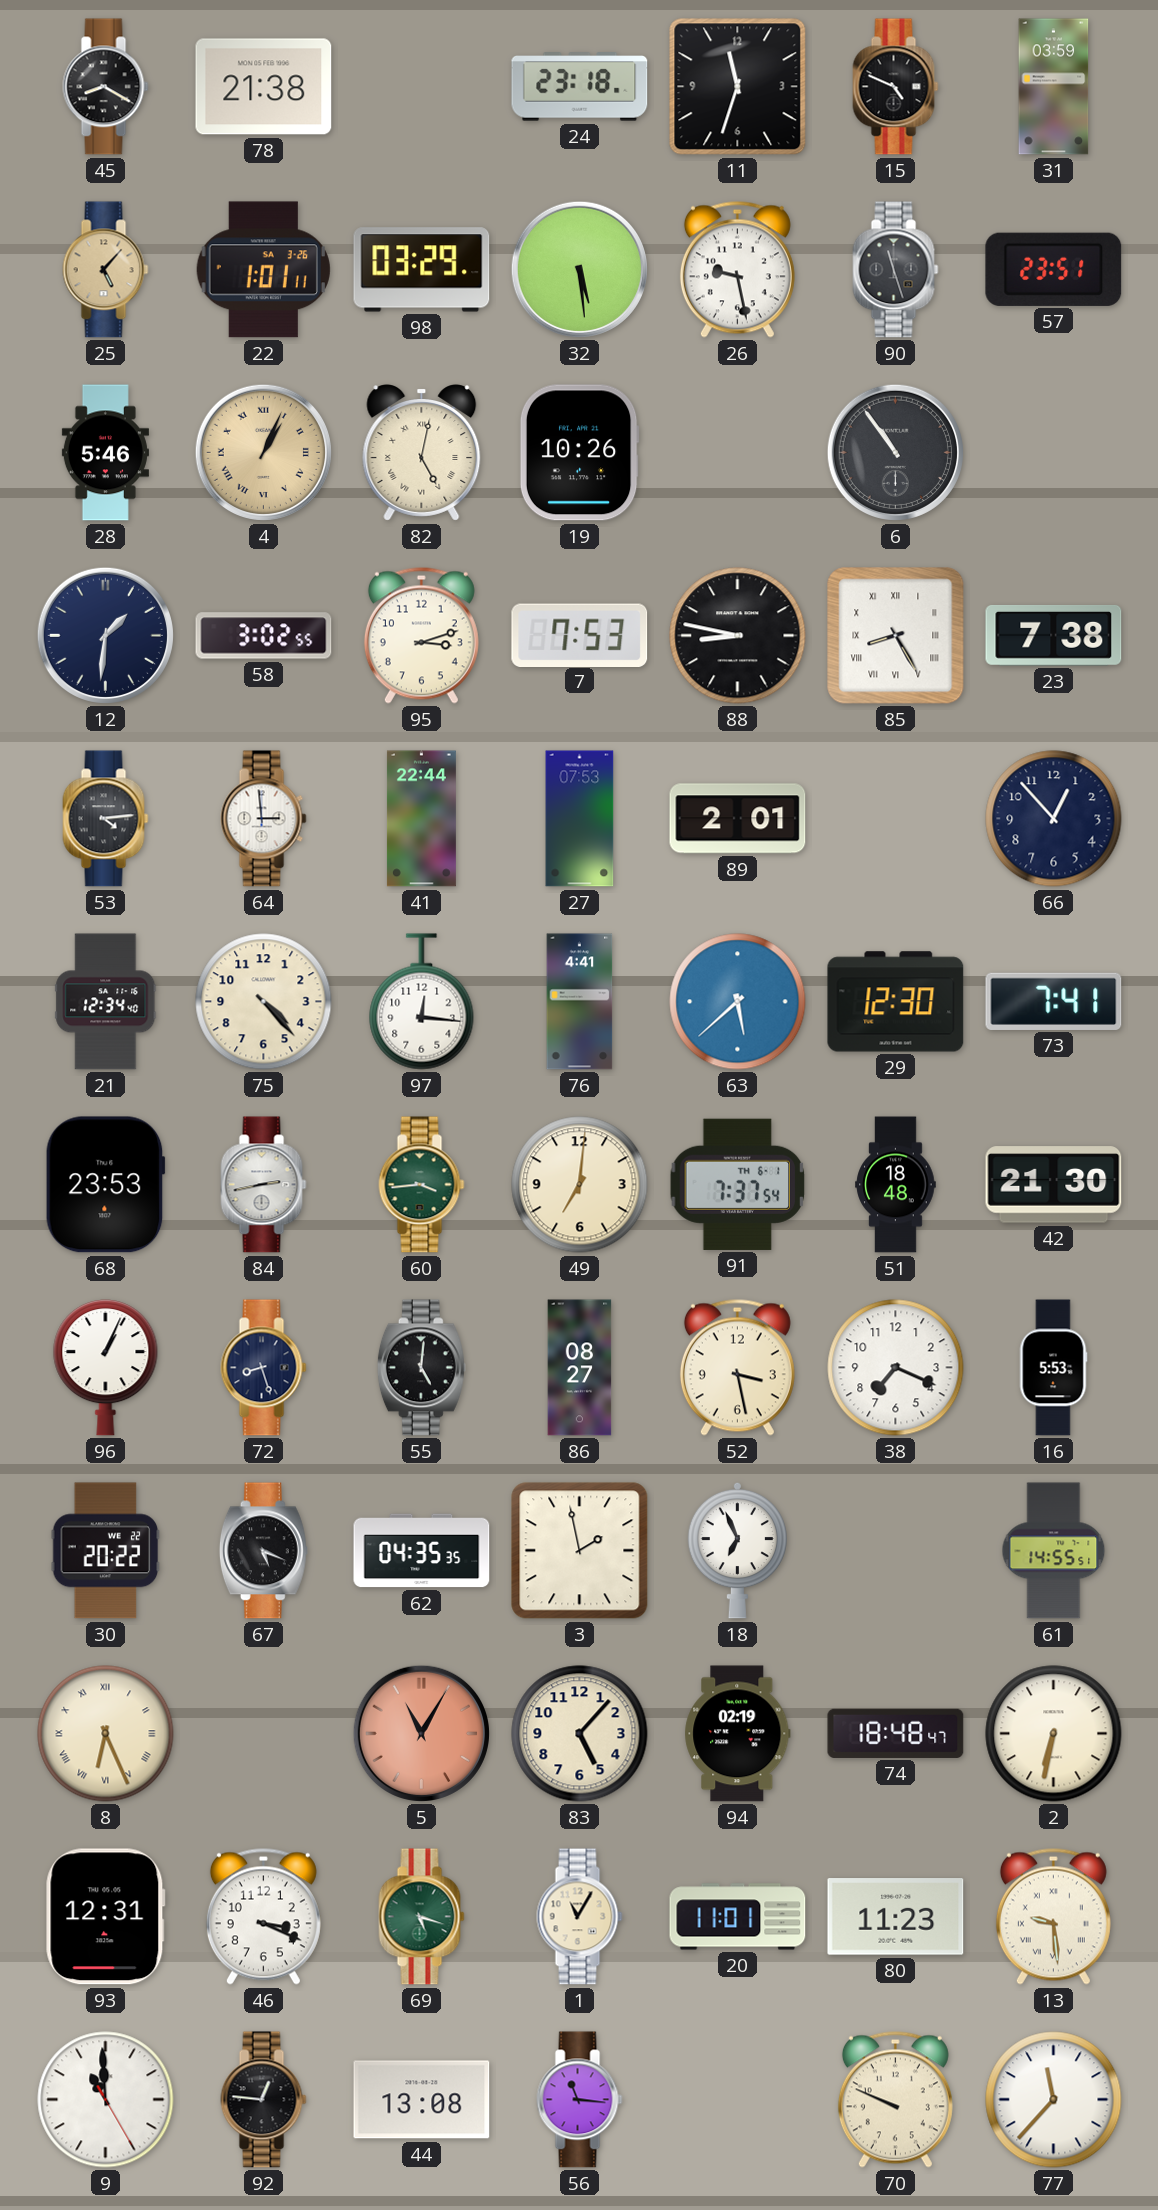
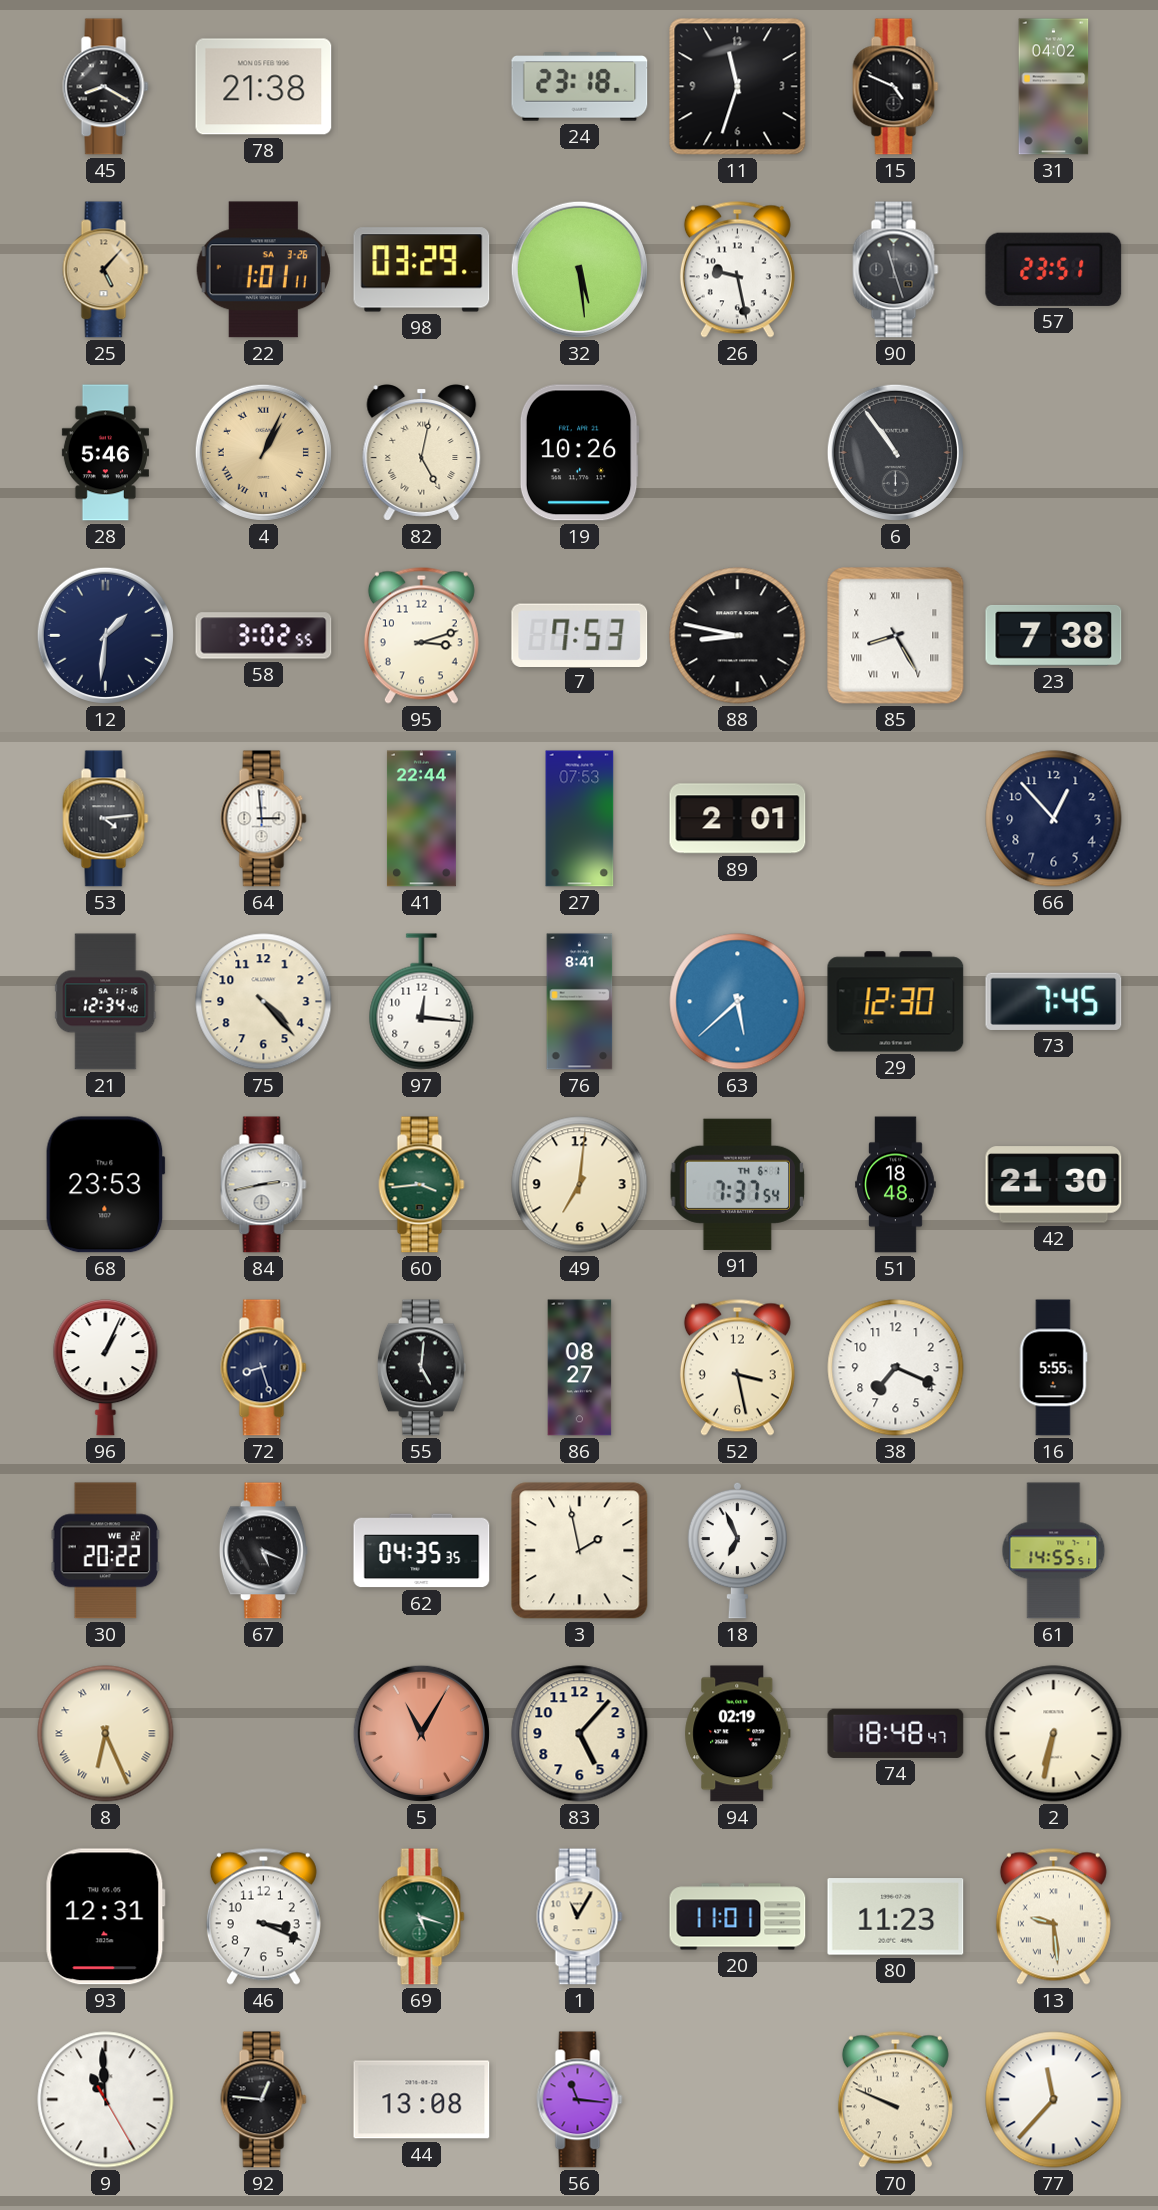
31: 03:59 -> 04:02
76: 4:41 -> 8:41
73: 7:41 -> 7:45
16: 5:53 -> 5:55
